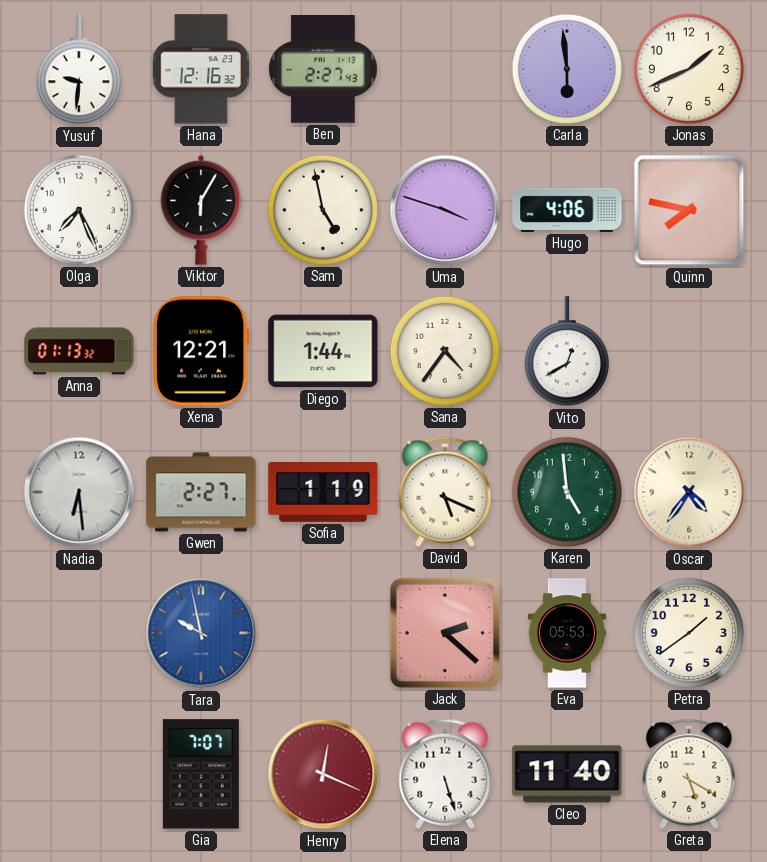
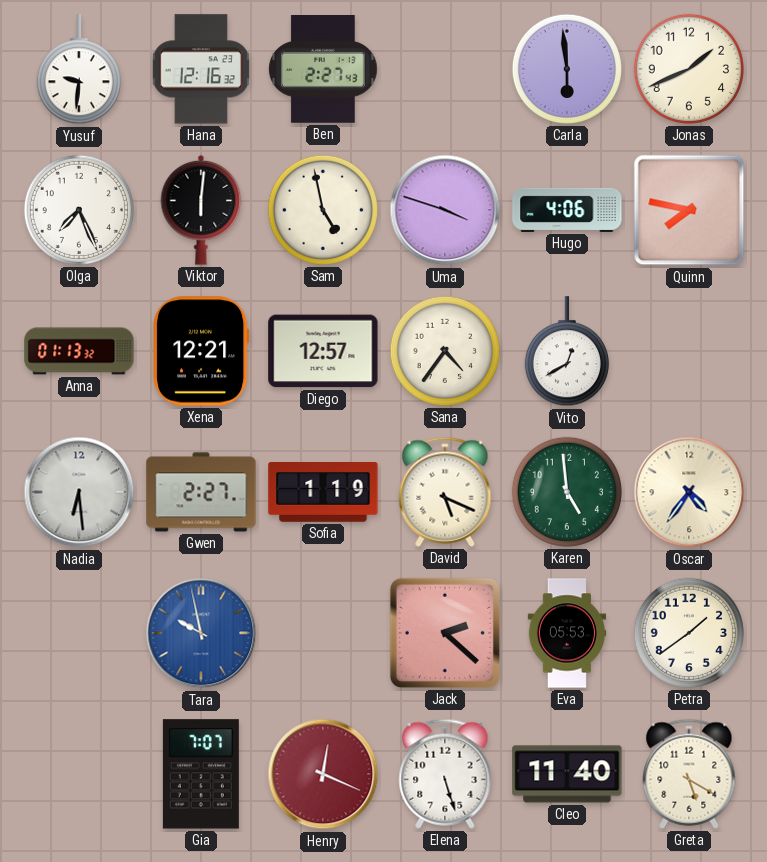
Viktor: 6:05 -> 6:01
Diego: 1:44 -> 12:57
